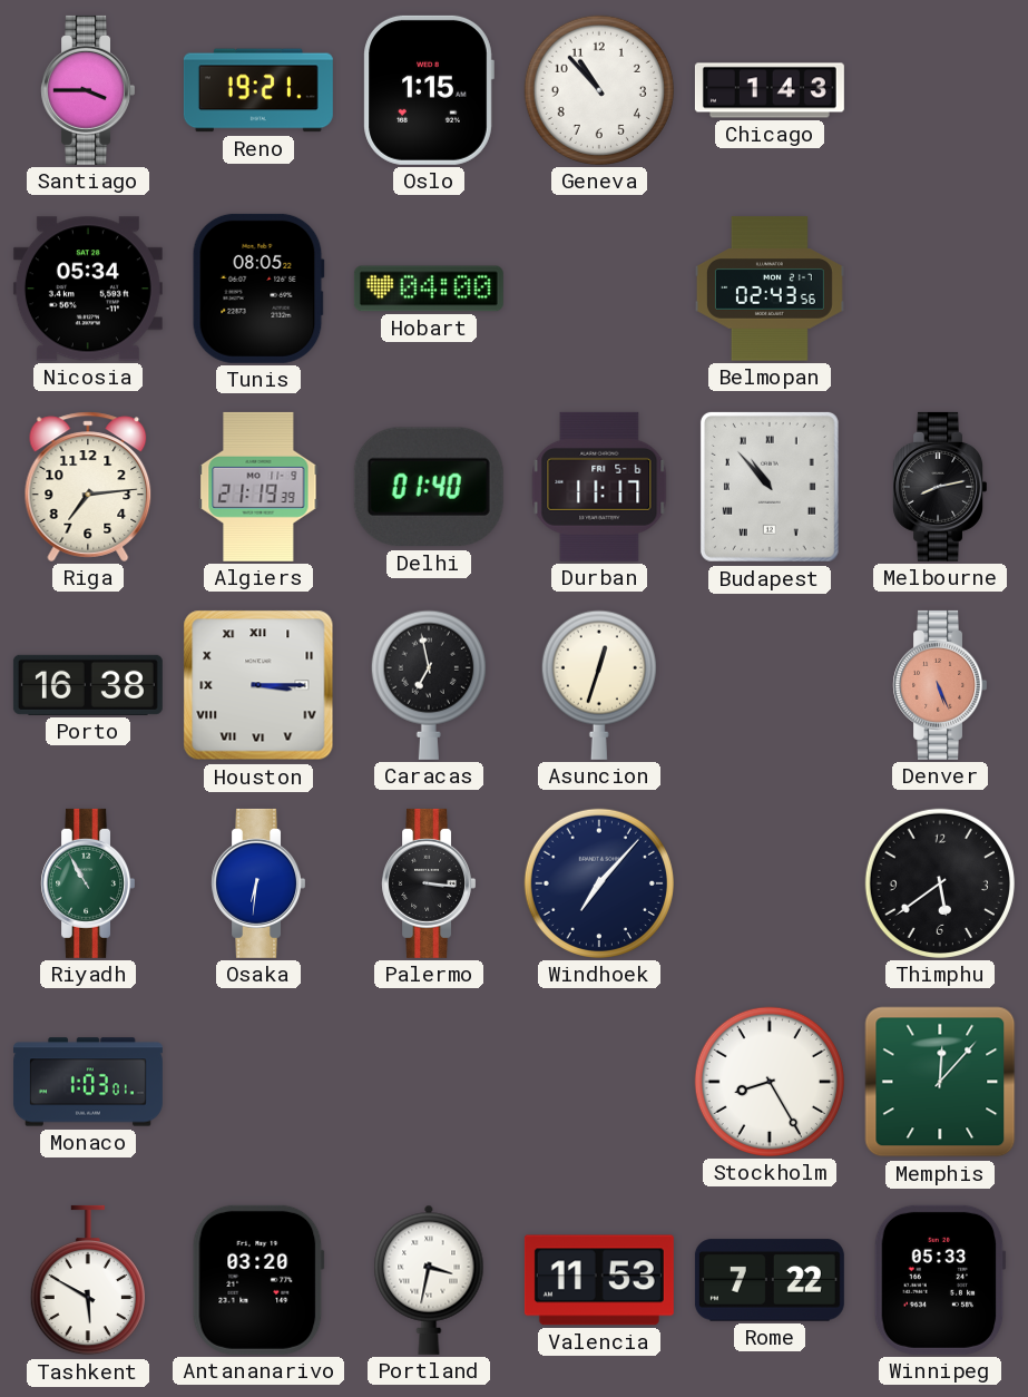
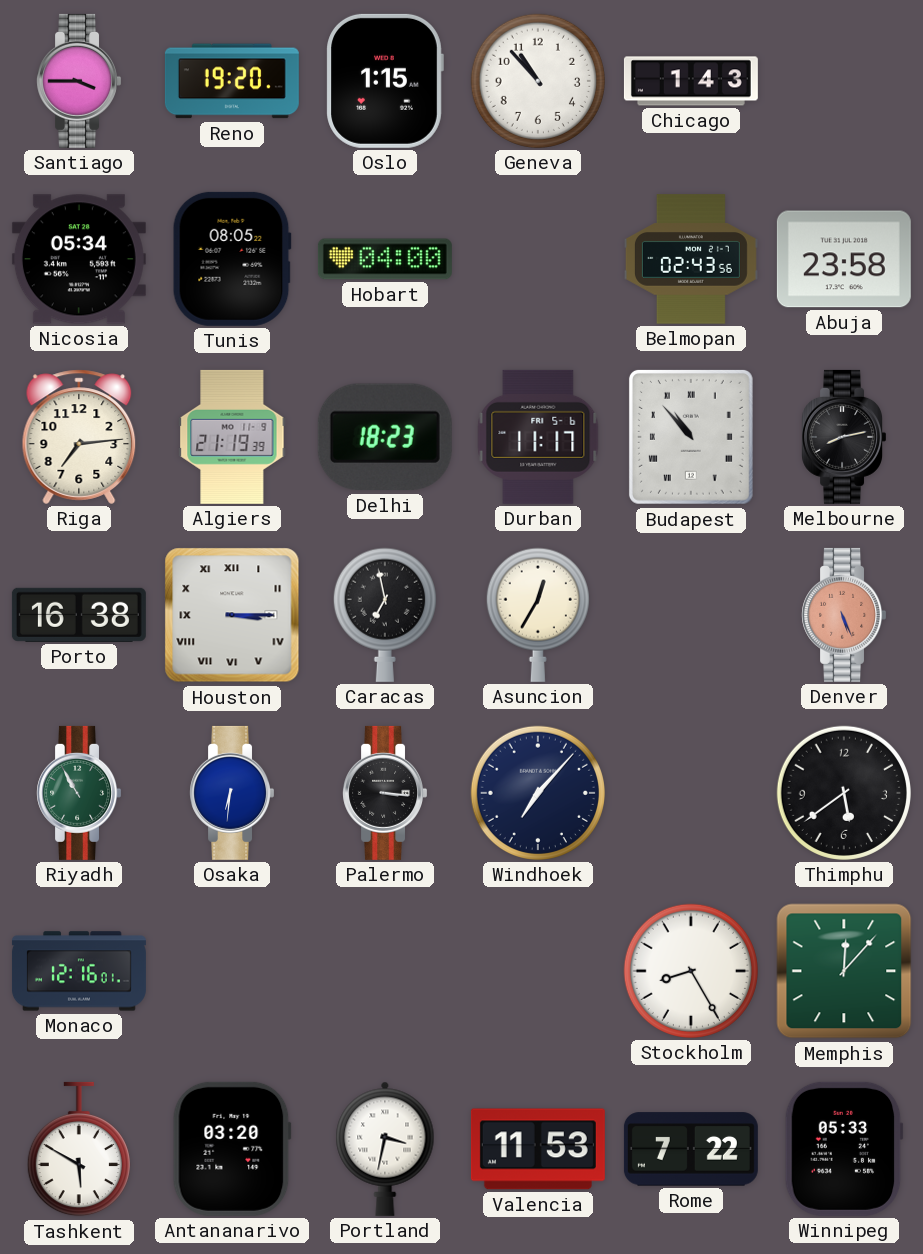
Reno: 19:21 -> 19:20
Abuja: none -> 23:58
Delhi: 01:40 -> 18:23
Asuncion: 12:33 -> 12:35
Monaco: 1:03 -> 12:16
